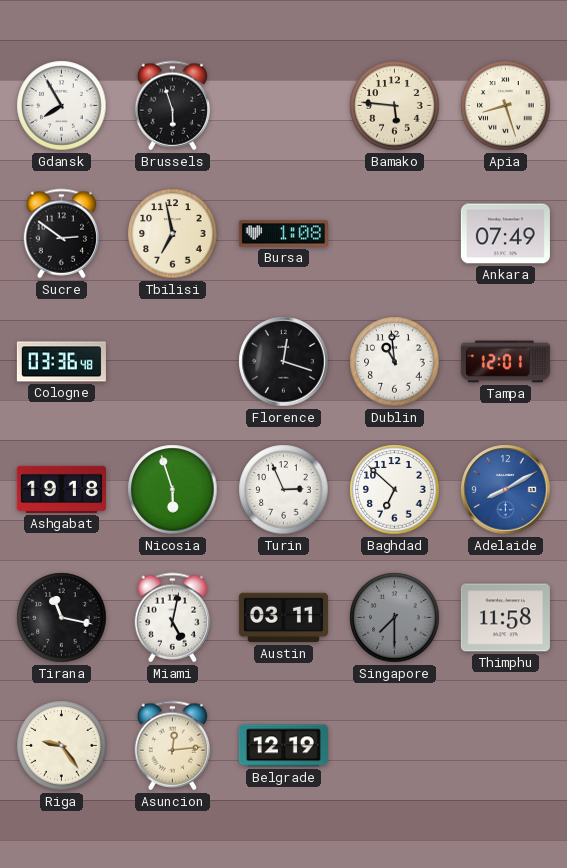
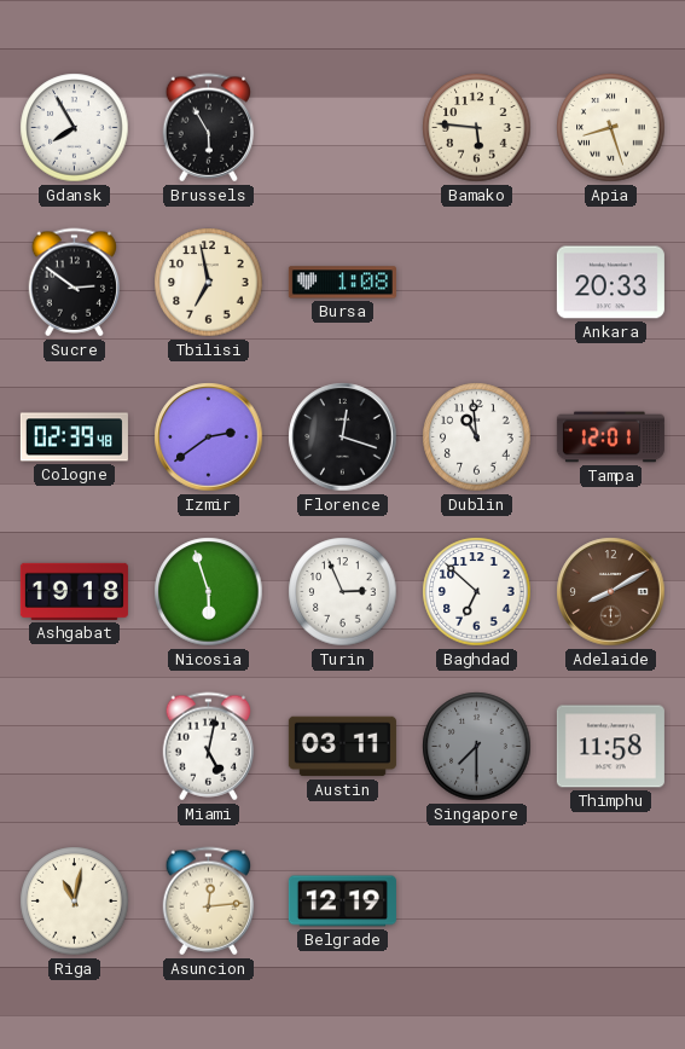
Brussels: 5:57 -> 5:55
Ankara: 07:49 -> 20:33
Cologne: 03:36 -> 02:39
Izmir: none -> 2:39
Adelaide dial: blue -> brown
Tirana: 11:17 -> none
Riga: 9:24 -> 11:02
